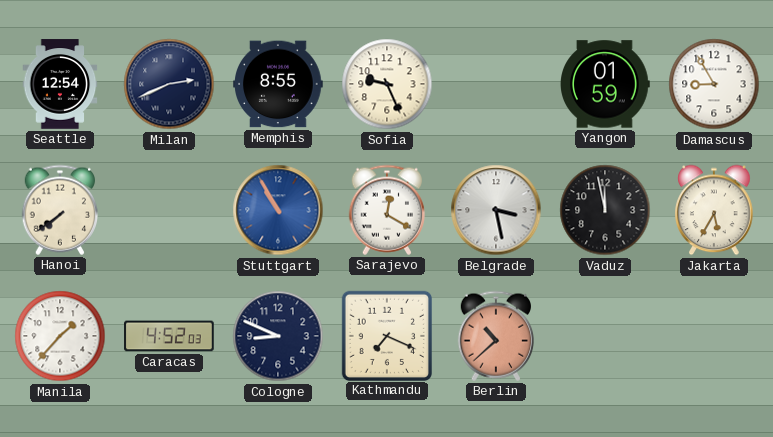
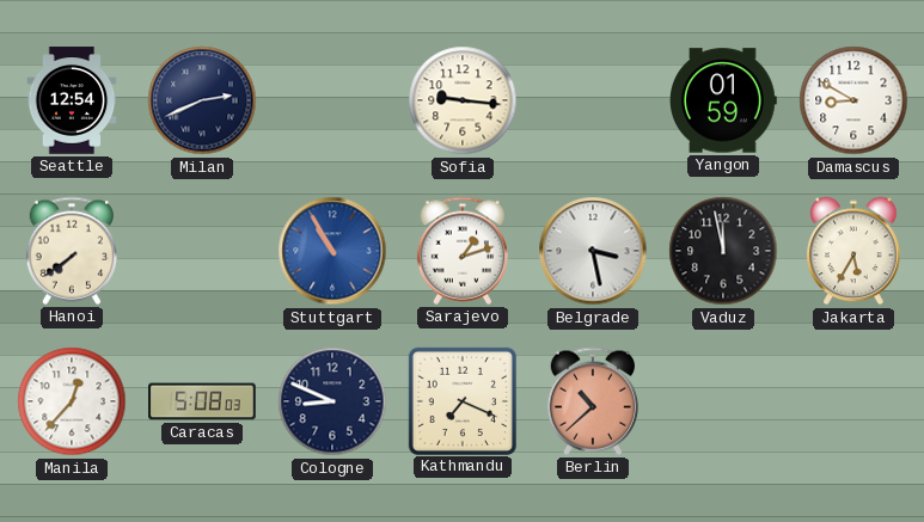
Memphis: 8:55 -> none
Sofia: 9:26 -> 9:16
Damascus: 8:55 -> 8:50
Sarajevo: 12:20 -> 1:12
Manila: 1:37 -> 12:37
Caracas: 4:52 -> 5:08
